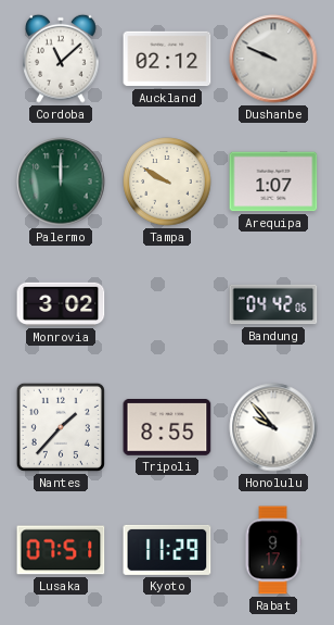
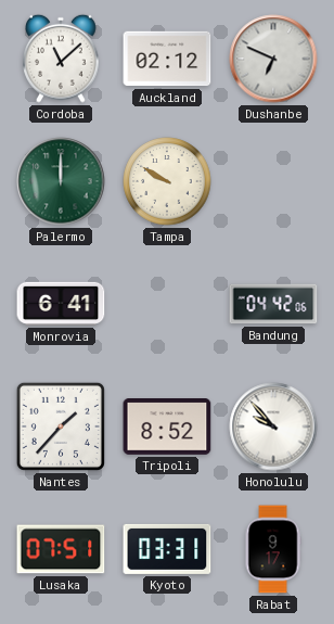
Dushanbe: 9:49 -> 6:49
Arequipa: 1:07 -> none
Monrovia: 3:02 -> 6:41
Tripoli: 8:55 -> 8:52
Kyoto: 11:29 -> 03:31
